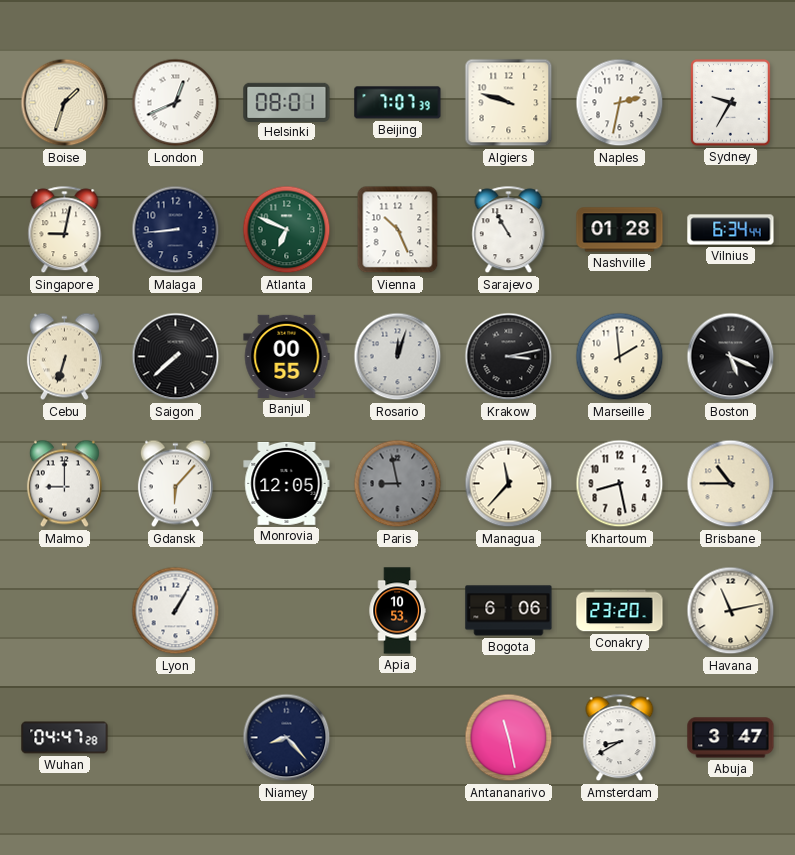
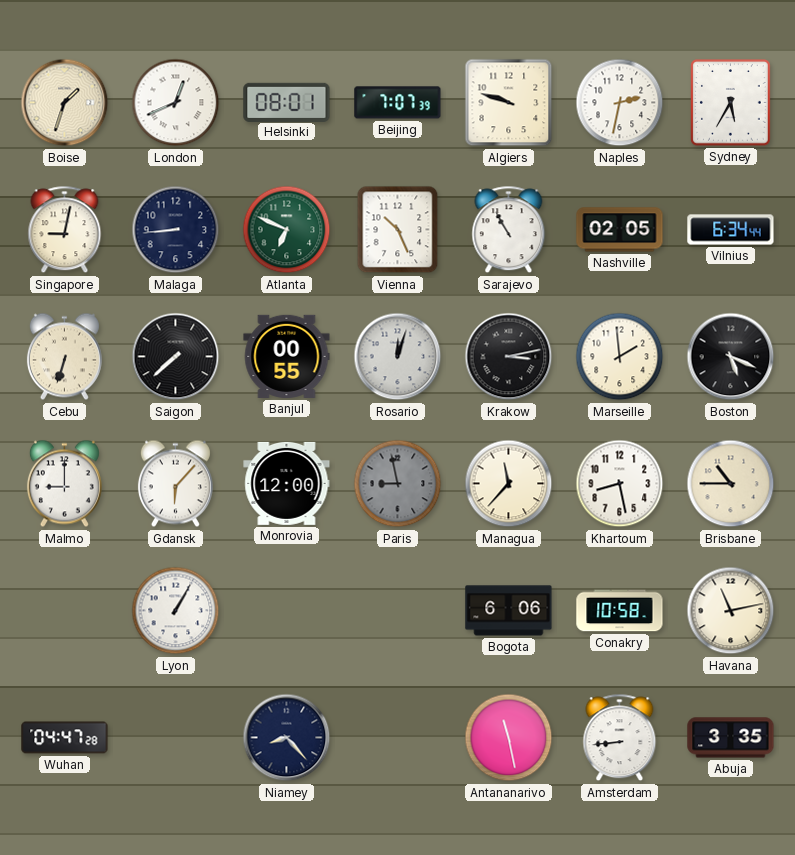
Sydney: 9:35 -> 5:35
Nashville: 01:28 -> 02:05
Monrovia: 12:05 -> 12:00
Apia: 10:53 -> none
Conakry: 23:20 -> 10:58
Amsterdam: 8:40 -> 8:44
Abuja: 3:47 -> 3:35
